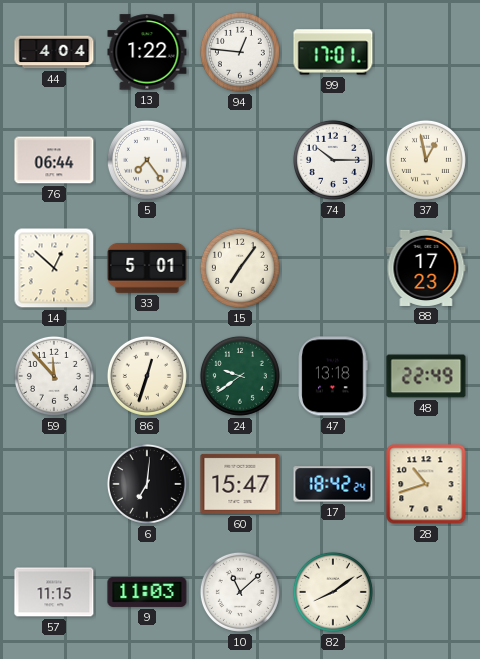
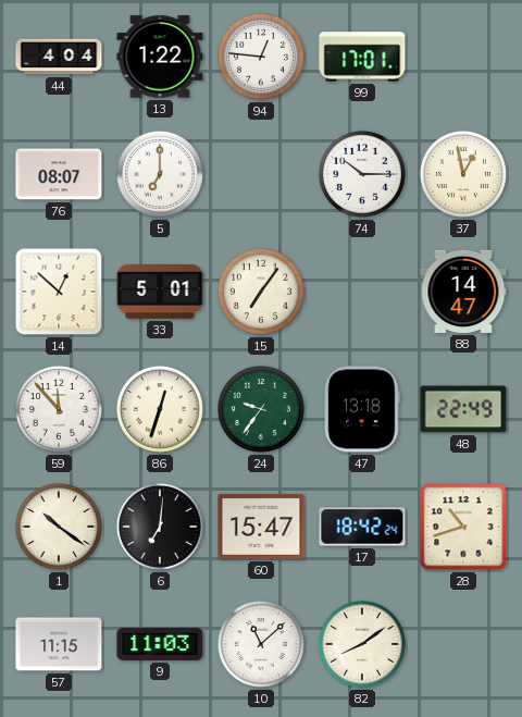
76: 06:44 -> 08:07
5: 7:24 -> 7:00
88: 17:23 -> 14:47
24: 9:39 -> 9:36
1: none -> 10:21
